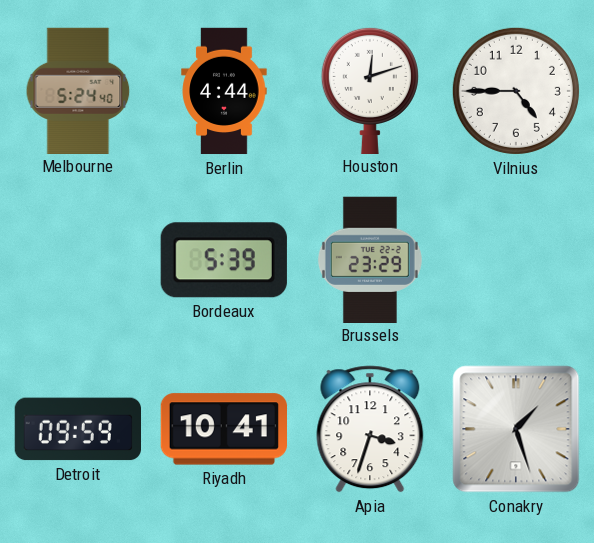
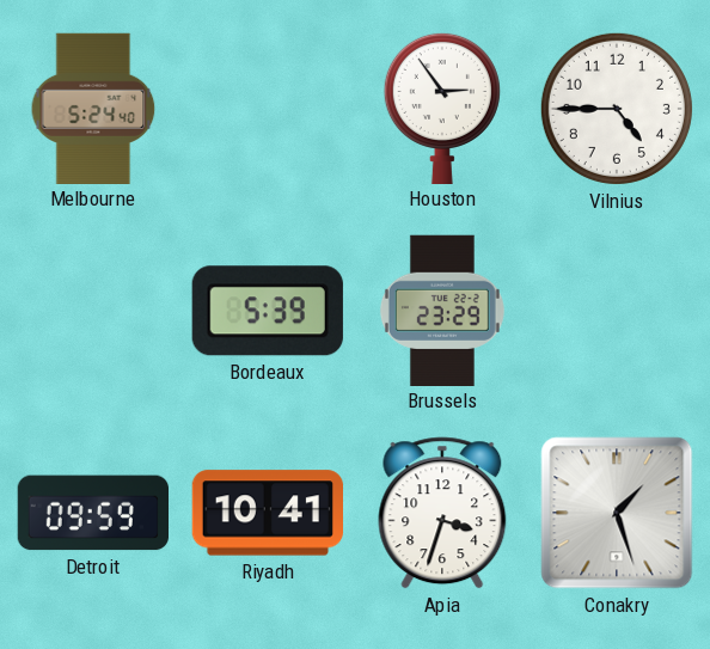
Berlin: 4:44 -> none
Houston: 12:12 -> 2:54
